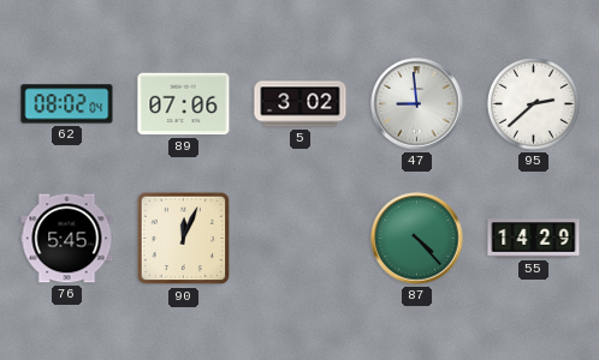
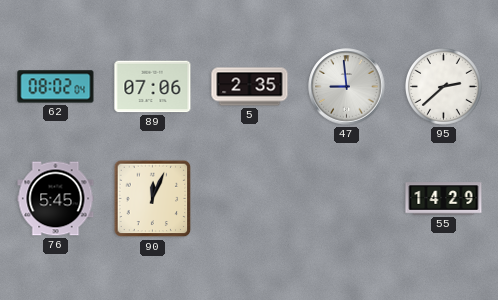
5: 3:02 -> 2:35
87: 4:23 -> none
